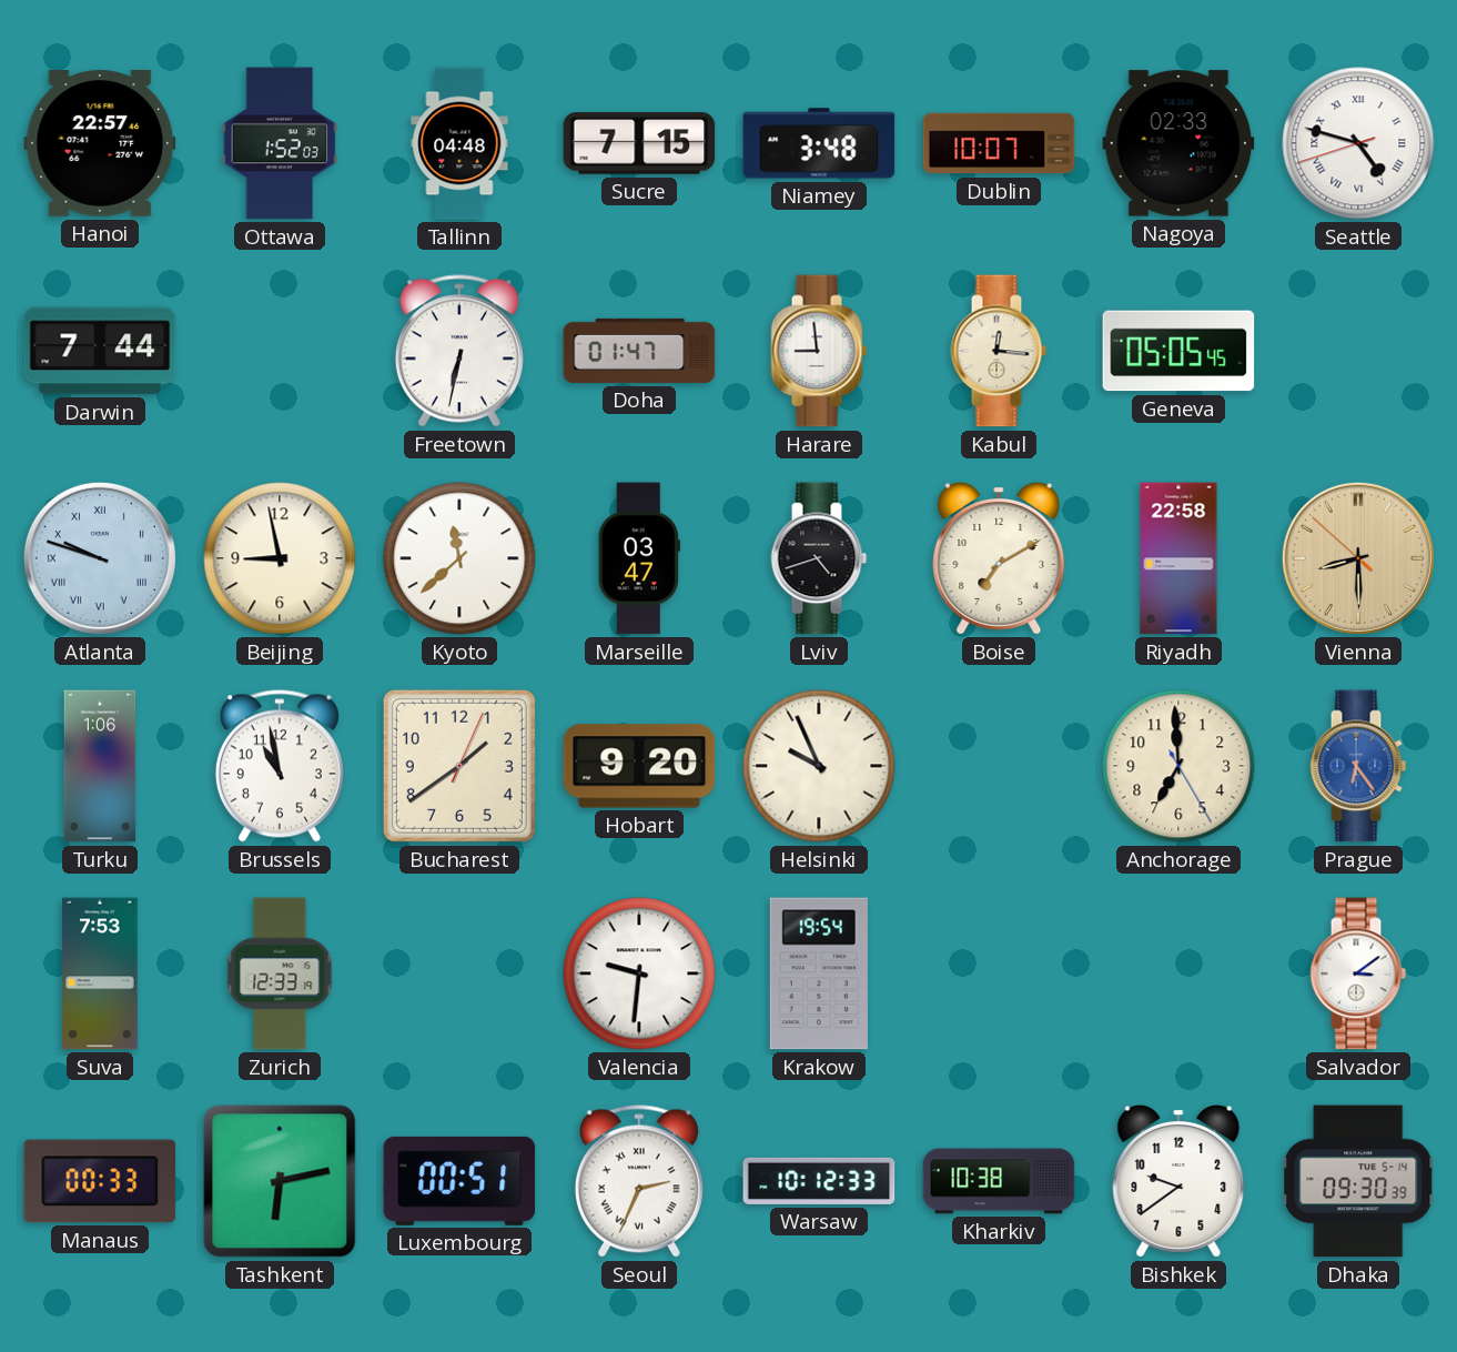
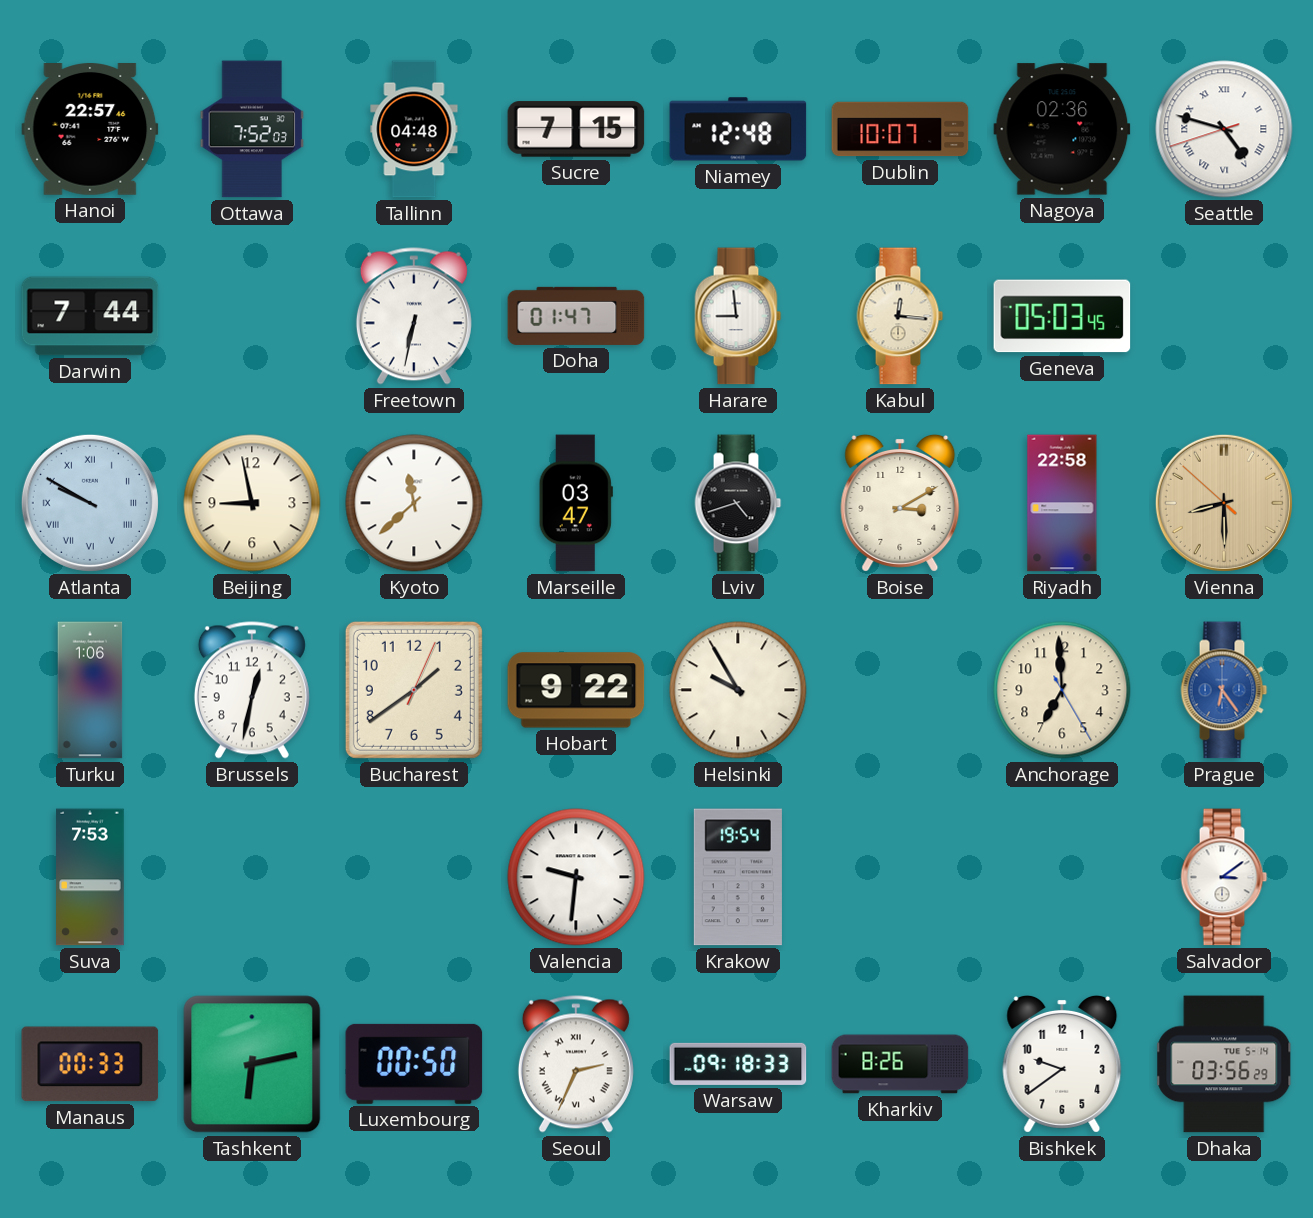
Ottawa: 1:52 -> 7:52
Niamey: 3:48 -> 12:48
Nagoya: 02:33 -> 02:36
Geneva: 05:05 -> 05:03
Atlanta: 9:48 -> 9:50
Boise: 7:10 -> 3:10
Brussels: 10:58 -> 12:32
Hobart: 9:20 -> 9:22
Helsinki: 9:56 -> 9:55
Zurich: 12:33 -> none
Luxembourg: 00:51 -> 00:50
Warsaw: 10:12 -> 09:18
Kharkiv: 10:38 -> 8:26
Dhaka: 09:30 -> 03:56
